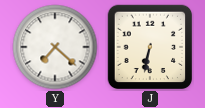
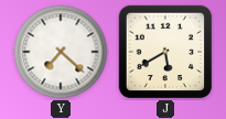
J: 6:32 -> 5:40
